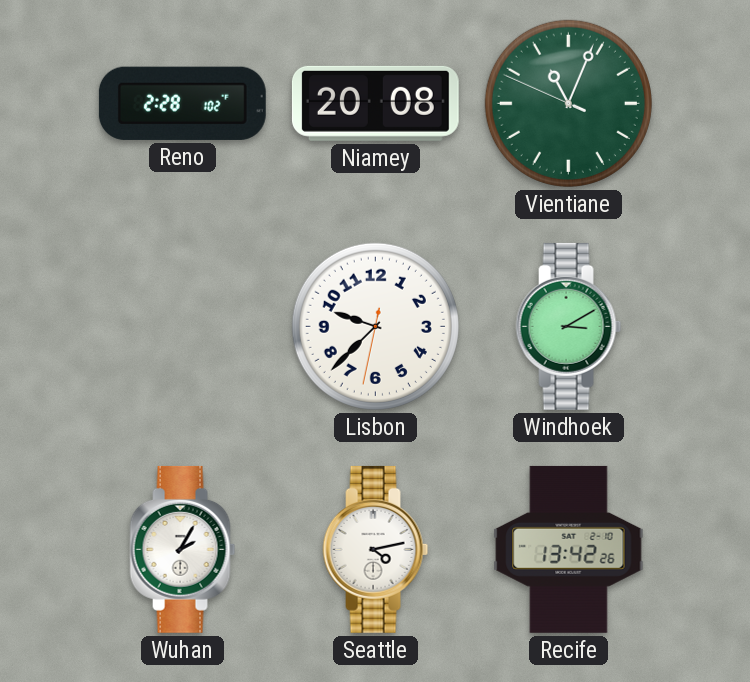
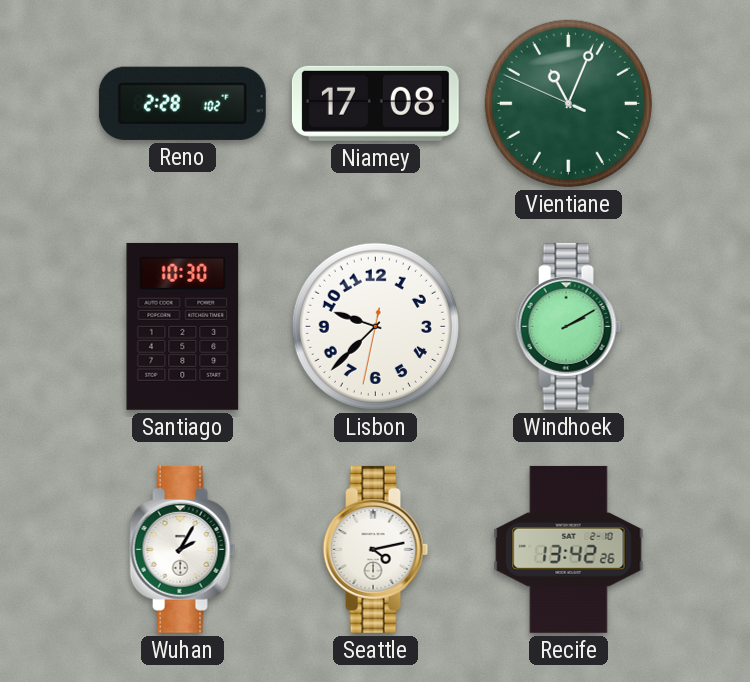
Niamey: 20:08 -> 17:08
Santiago: none -> 10:30
Windhoek: 3:10 -> 2:10
